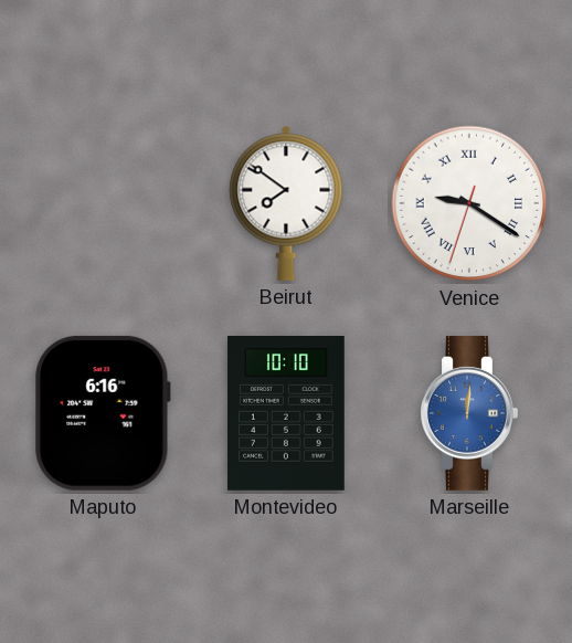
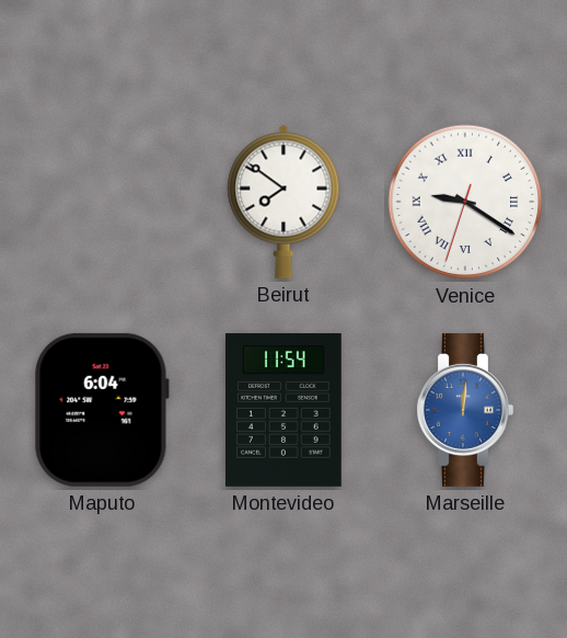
Maputo: 6:16 -> 6:04
Montevideo: 10:10 -> 11:54
